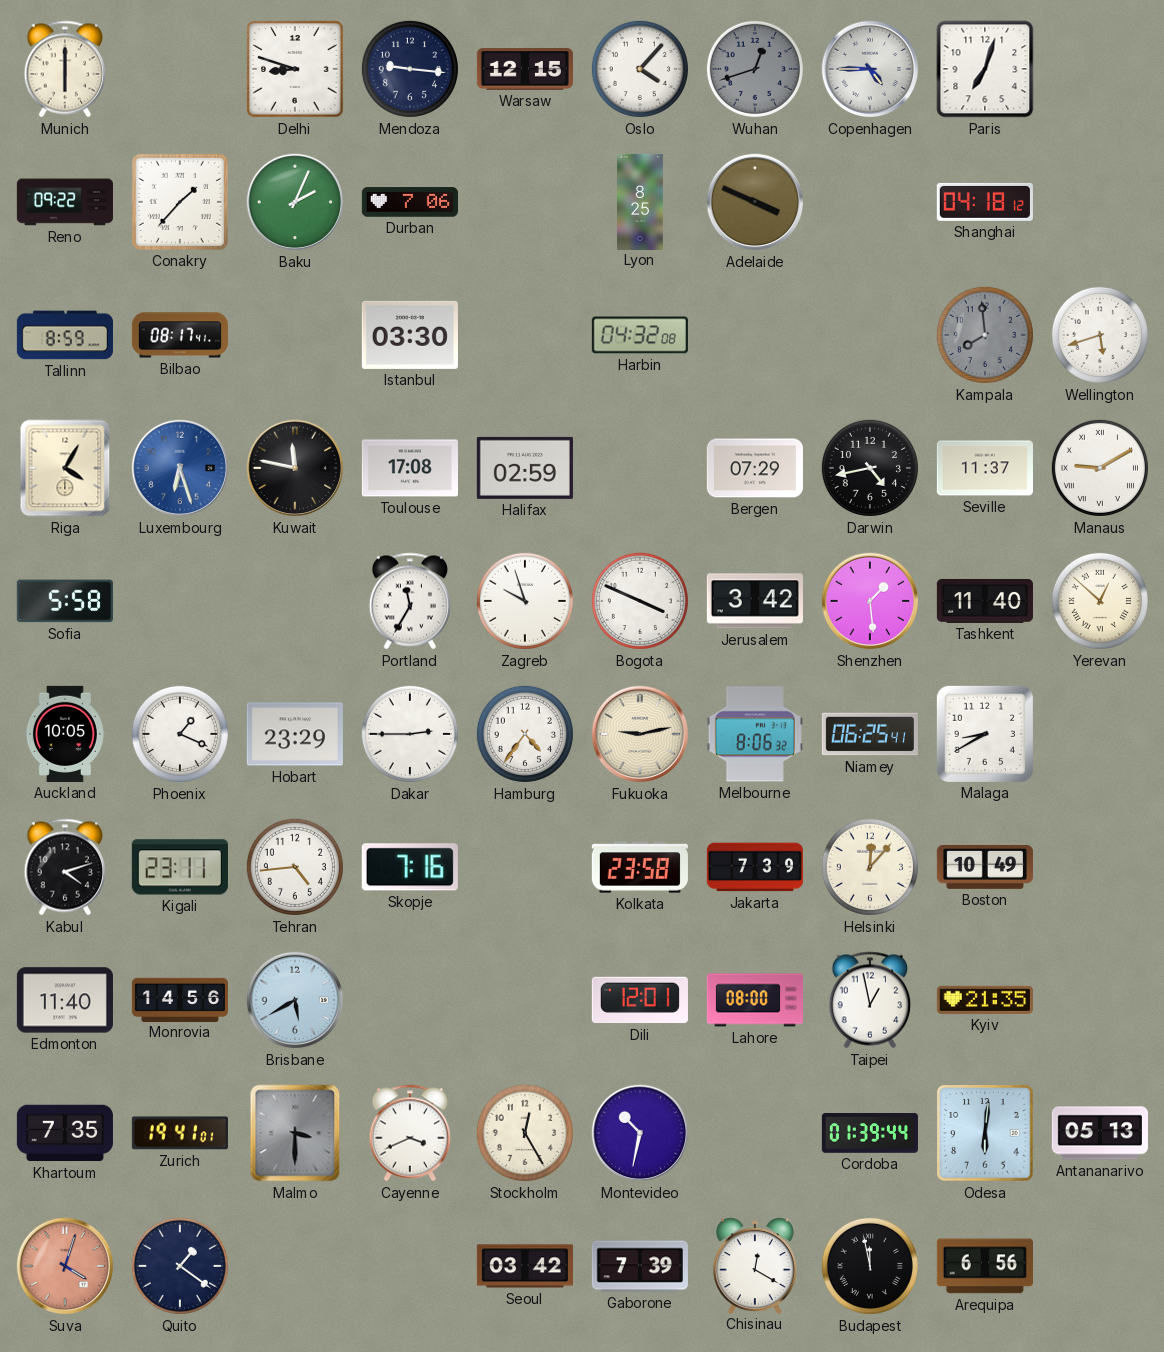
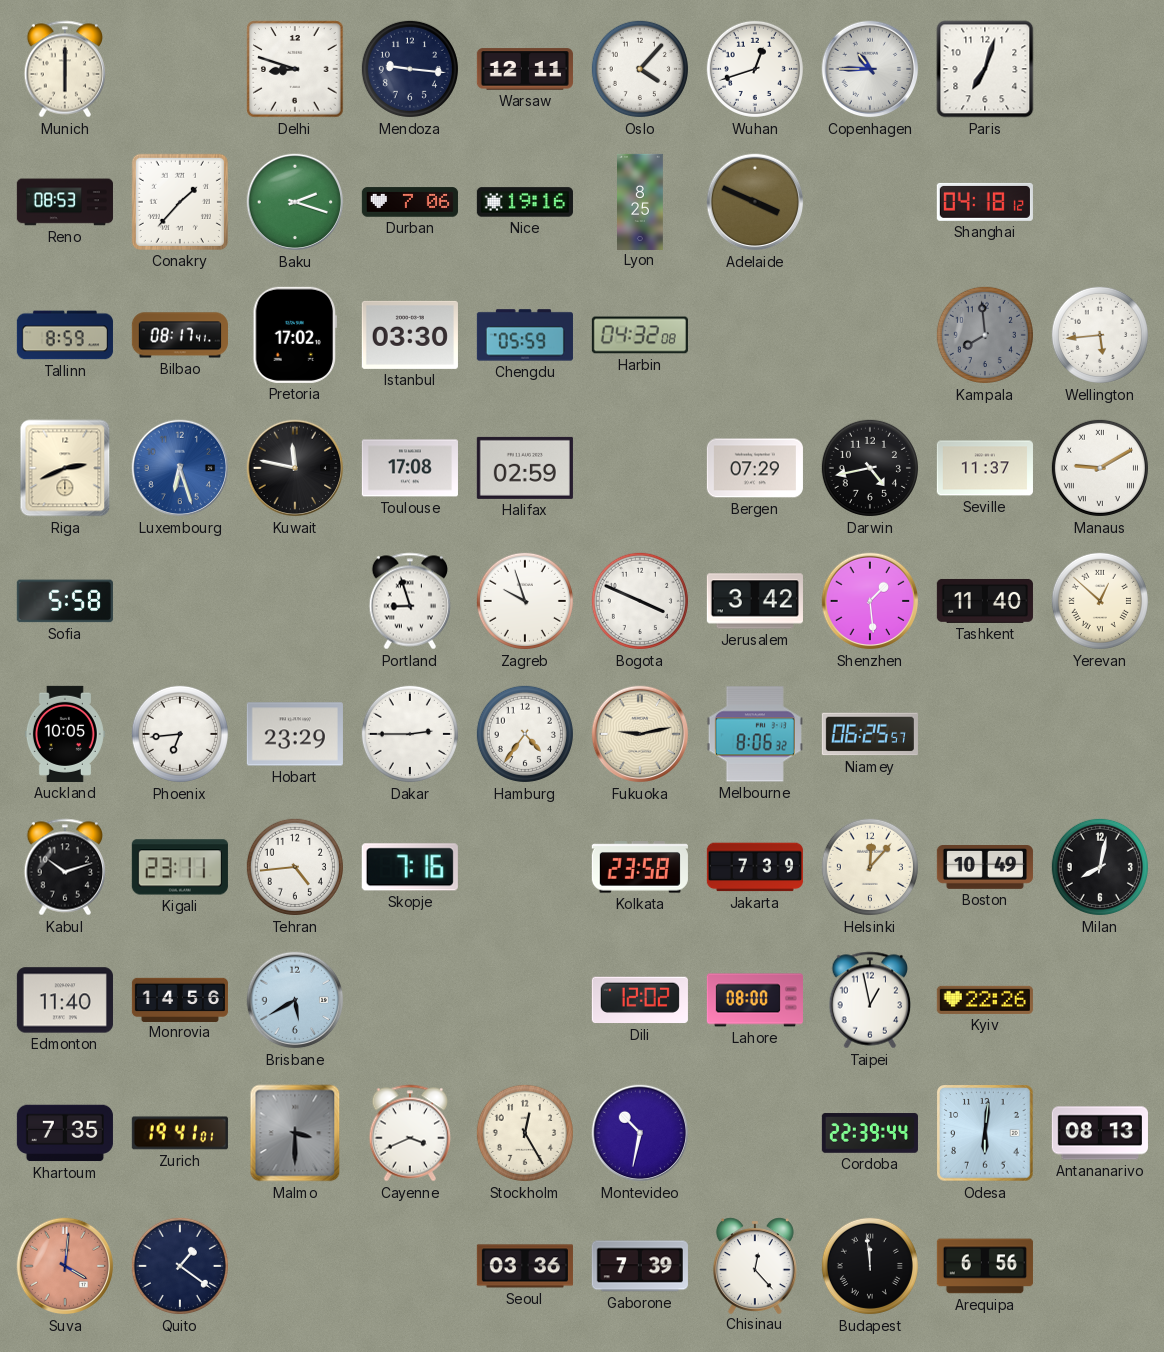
Warsaw: 12:15 -> 12:11
Wuhan dial: grey -> white
Copenhagen: 4:45 -> 10:45
Reno: 09:22 -> 08:53
Baku: 2:04 -> 2:18
Nice: none -> 19:16
Pretoria: none -> 17:02
Chengdu: none -> 05:59
Wellington: 5:42 -> 5:44
Riga: 4:05 -> 2:41
Portland: 11:35 -> 8:57
Phoenix: 1:19 -> 6:44
Niamey: 06:25:41 -> 06:25:57
Malaga: 8:40 -> none
Kabul: 4:12 -> 10:12
Milan: none -> 8:02
Dili: 12:01 -> 12:02
Kyiv: 21:35 -> 22:26
Cordoba: 01:39 -> 22:39
Antananarivo: 05:13 -> 08:13
Suva: 4:03 -> 4:01
Seoul: 03:42 -> 03:36
Chisinau: 12:20 -> 12:23
Budapest: 11:58 -> 11:59
